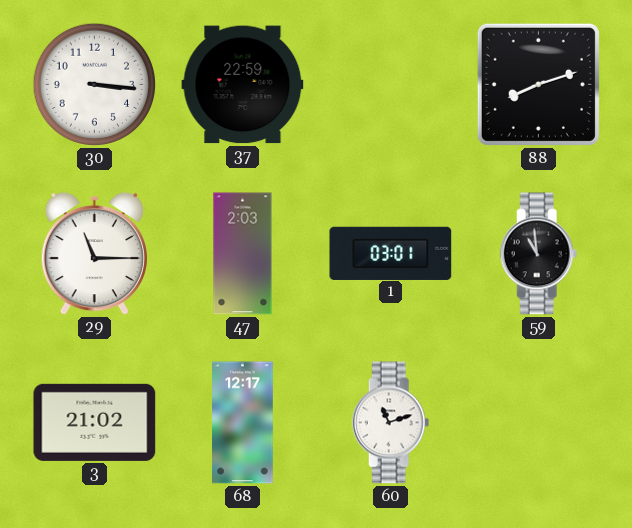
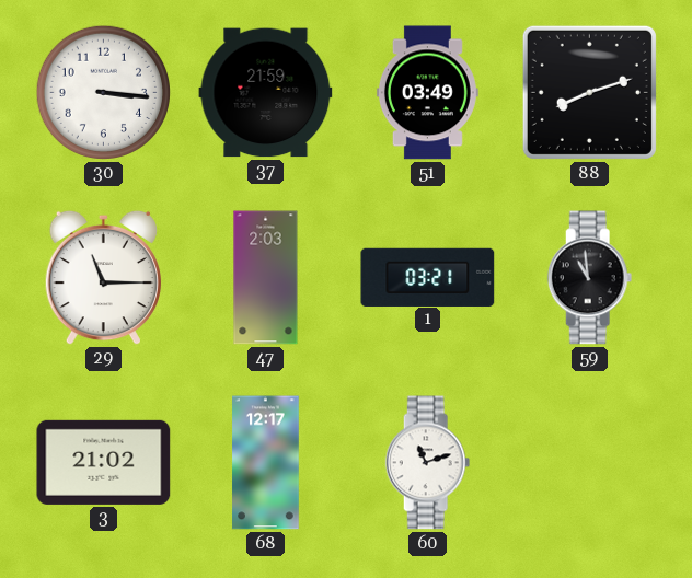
37: 22:59 -> 21:59
51: none -> 03:49
1: 03:01 -> 03:21
